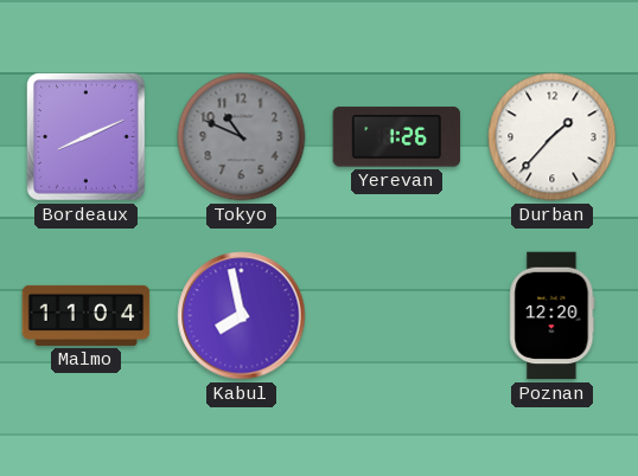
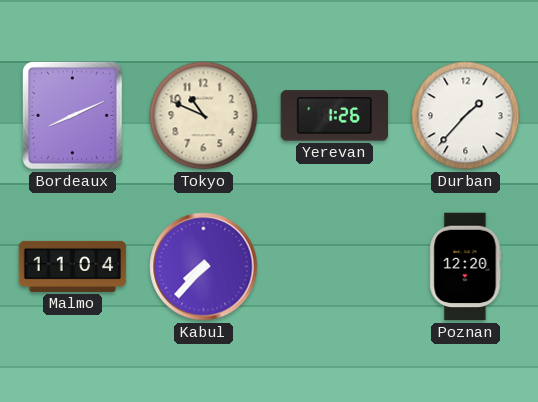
Tokyo dial: grey -> cream
Kabul: 7:58 -> 7:37
